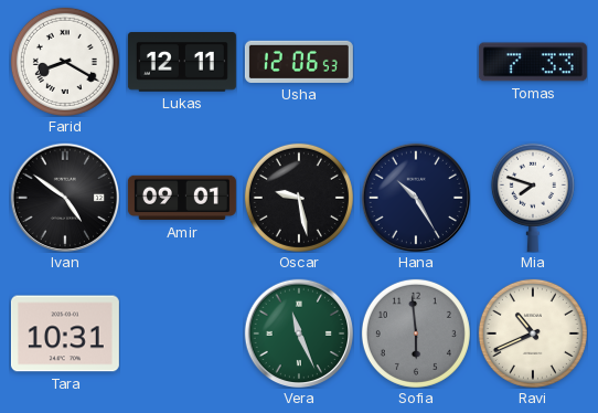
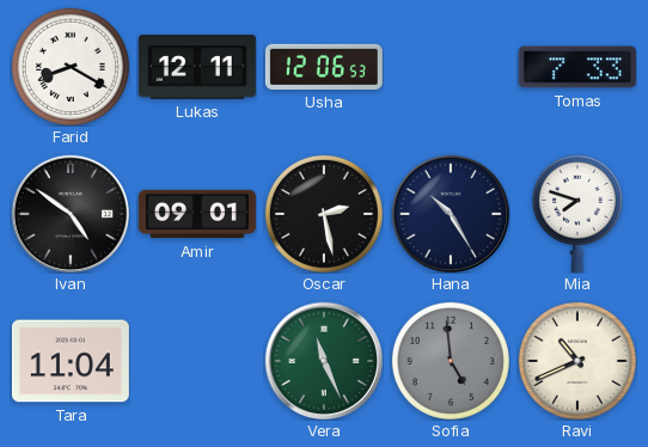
Oscar: 9:28 -> 2:28
Tara: 10:31 -> 11:04
Sofia: 5:59 -> 4:59
